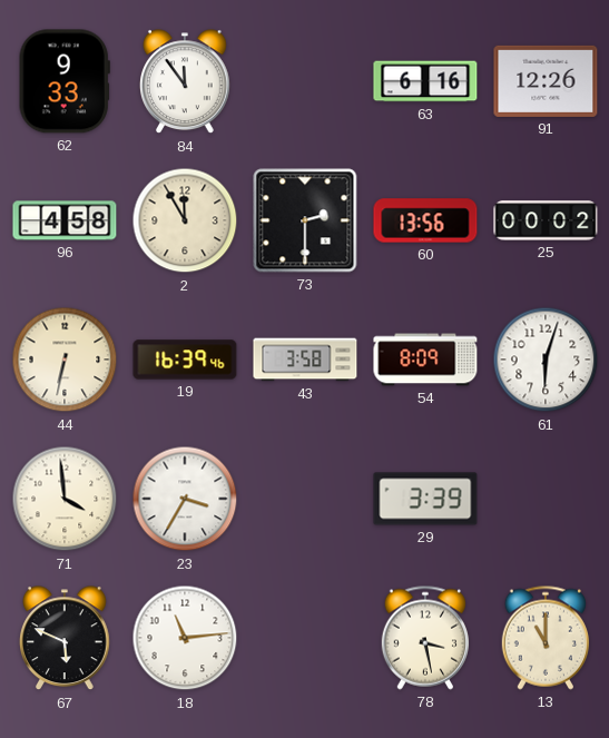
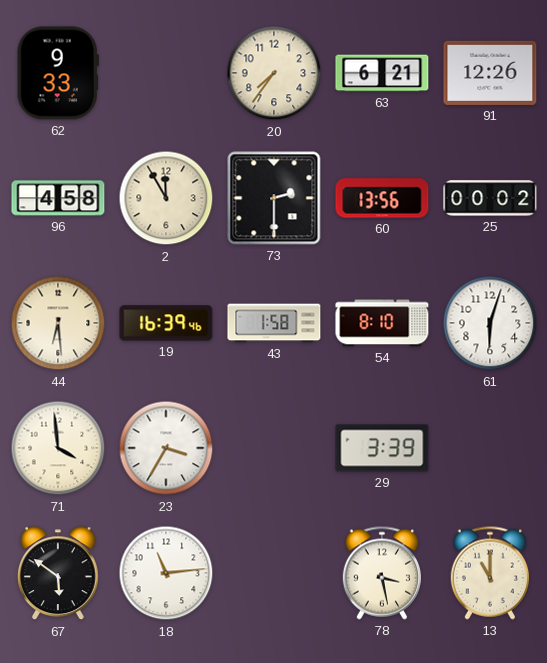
84: 11:54 -> none
20: none -> 7:36
63: 6:16 -> 6:21
44: 6:32 -> 6:29
43: 3:58 -> 1:58
54: 8:09 -> 8:10
67: 5:49 -> 5:51
